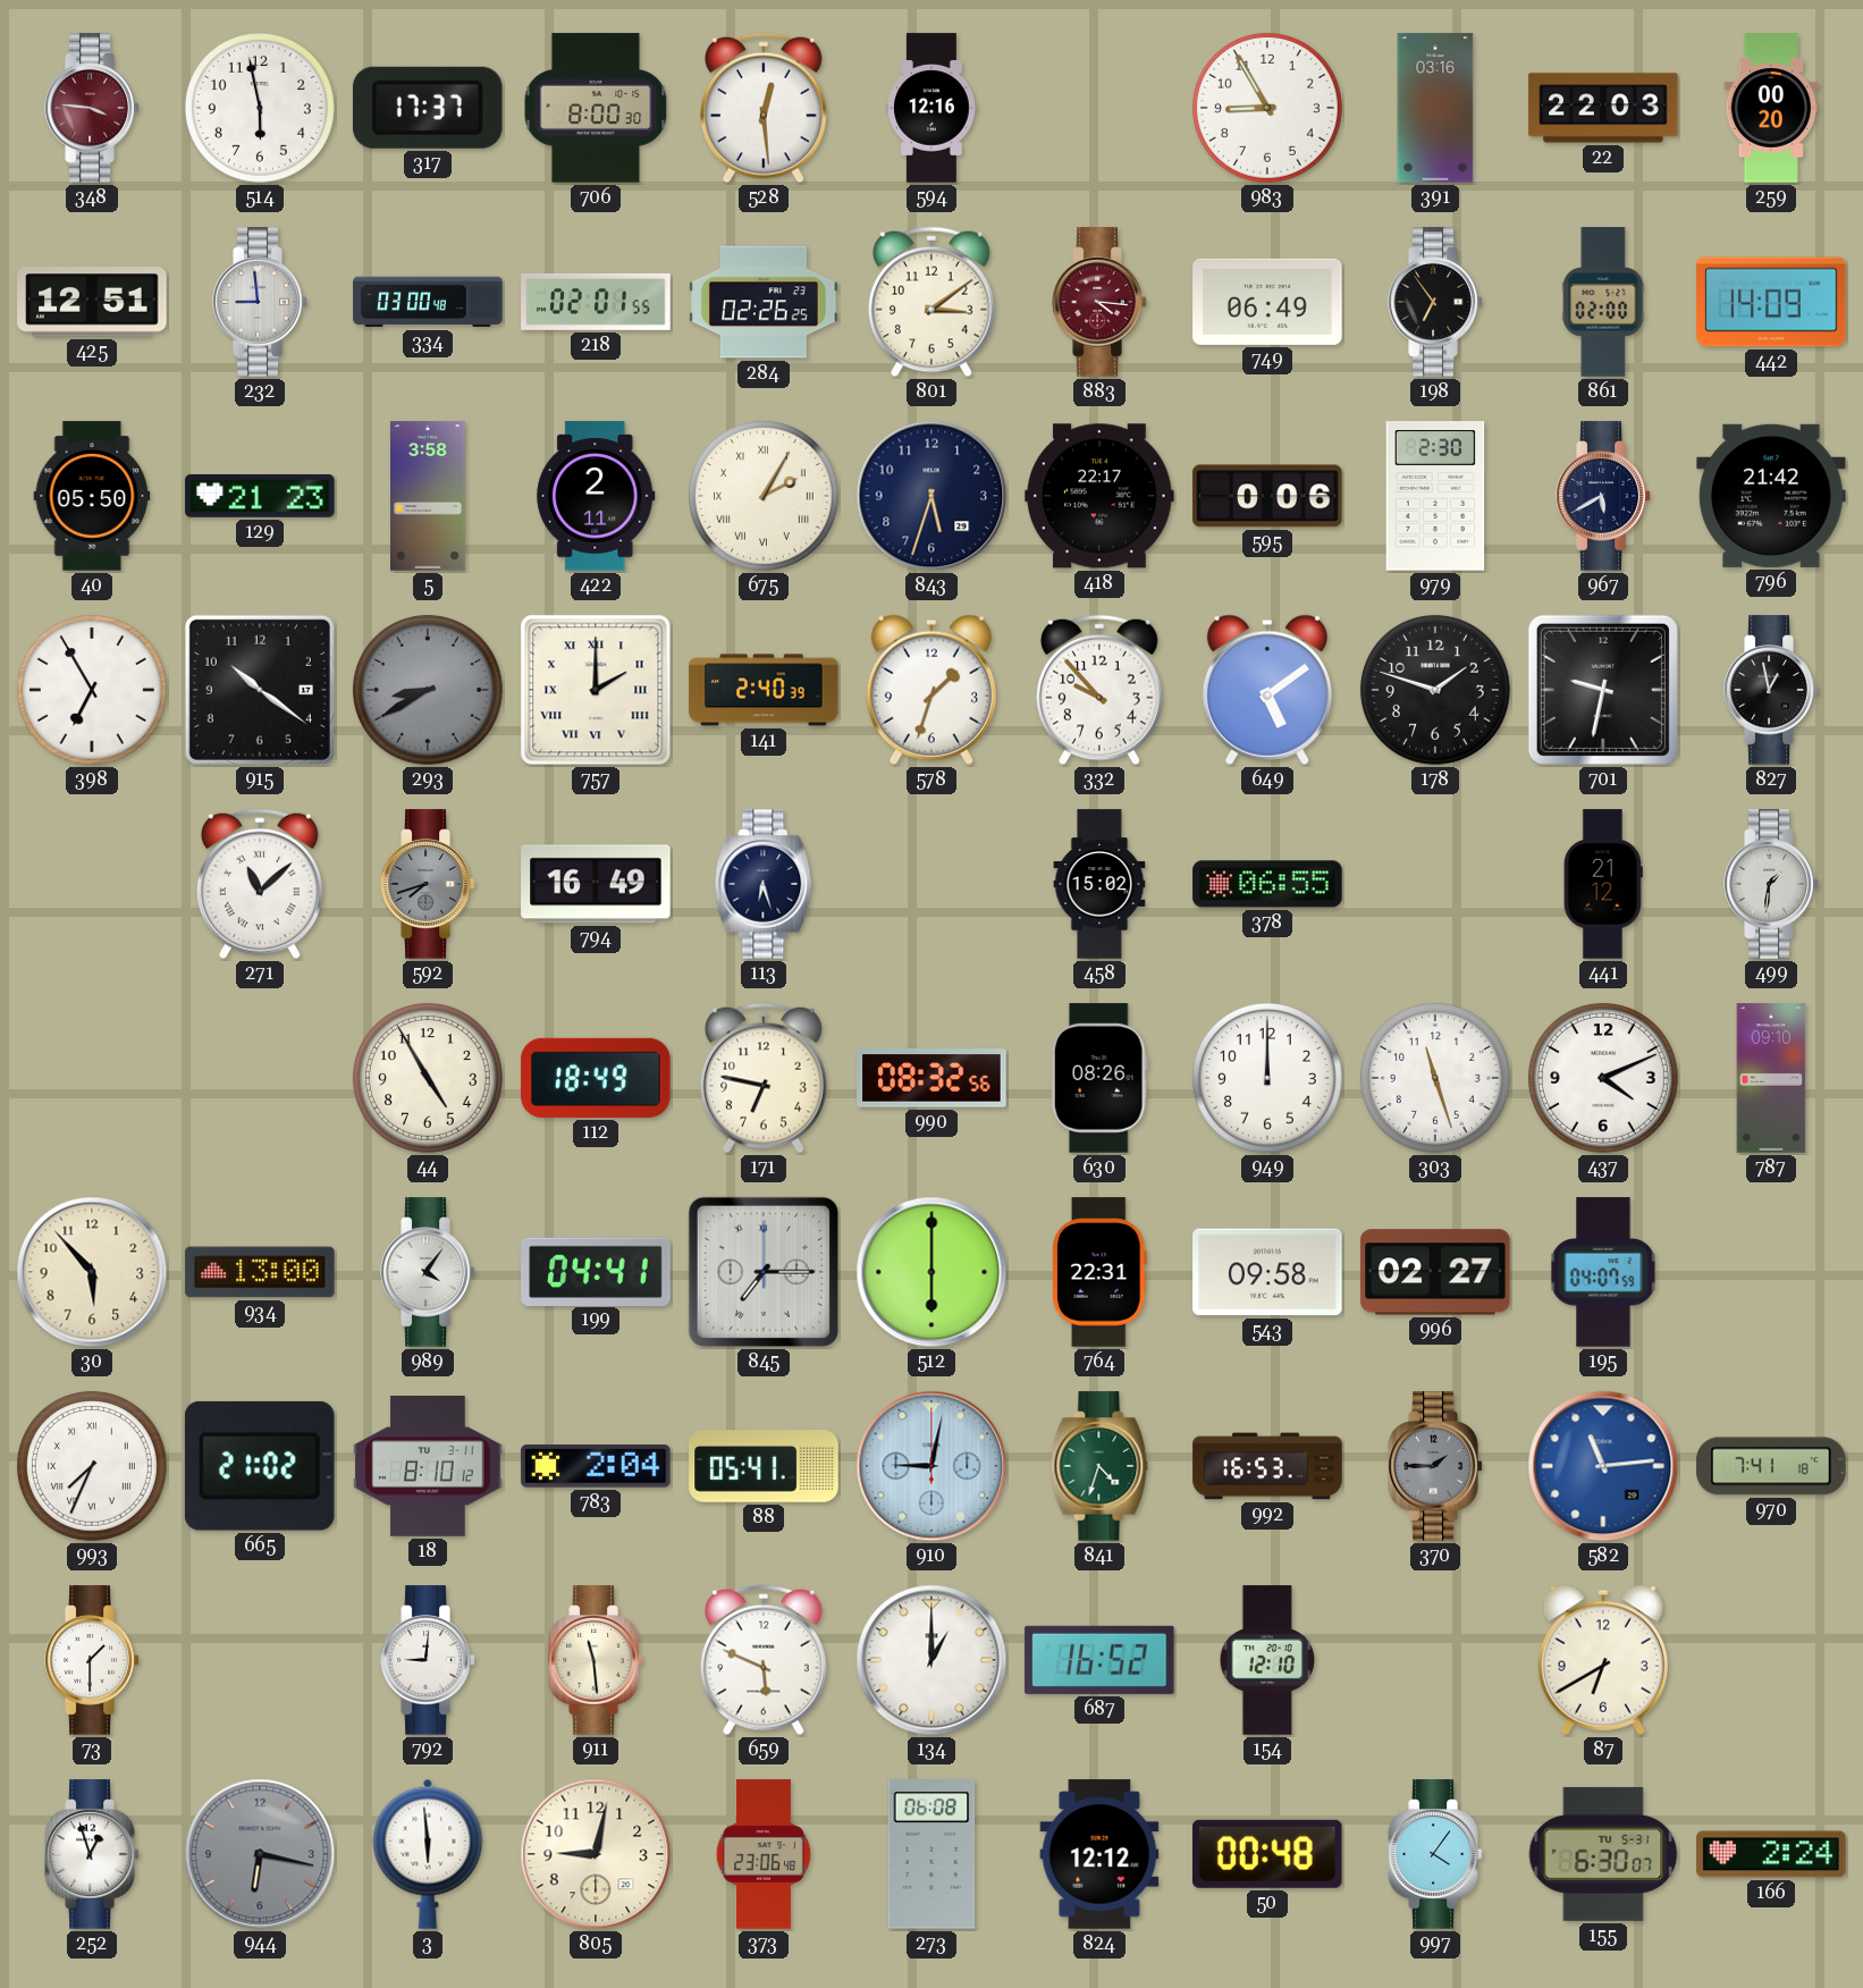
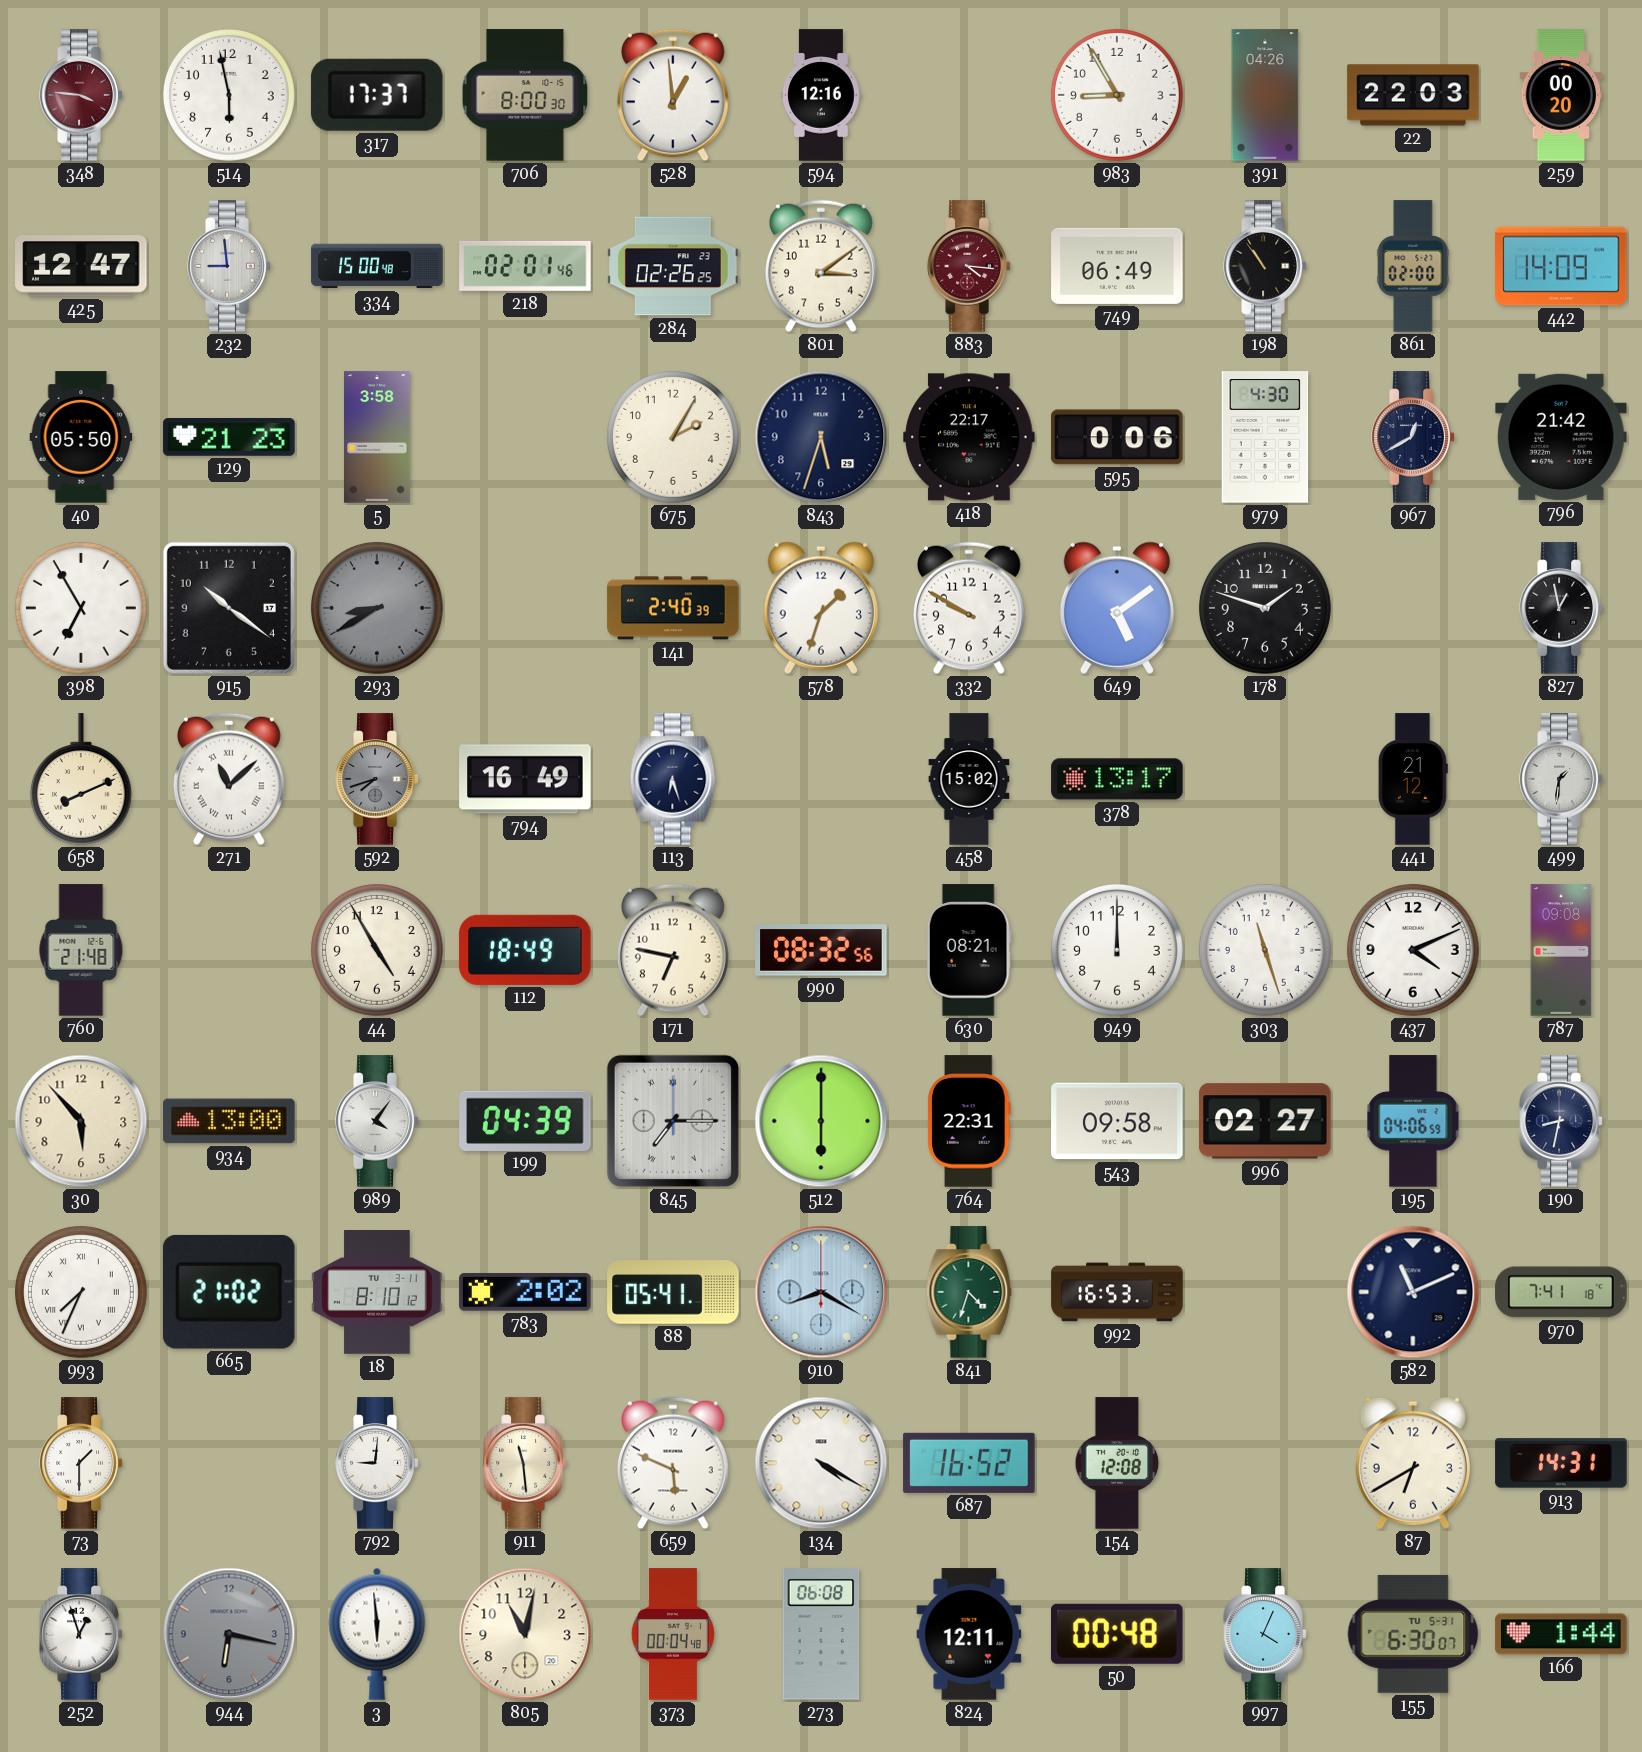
528: 12:29 -> 12:59
391: 03:16 -> 04:26
425: 12:51 -> 12:47
334: 03:00 -> 15:00
218: 02:01:55 -> 02:01:46
198: 6:54 -> 10:54
422: 2:11 -> none
675 numerals: Roman -> Arabic
979: 2:30 -> 4:30
967: 5:40 -> 12:40
757: 2:00 -> none
332: 9:53 -> 9:50
701: 9:32 -> none
658: none -> 8:11
378: 06:55 -> 13:17
760: none -> 21:48
630: 08:26 -> 08:21
787: 09:10 -> 09:08
199: 04:41 -> 04:39
195: 04:07 -> 04:06
190: none -> 8:32
783: 2:04 -> 2:02
910: 9:02 -> 8:20
370: 1:45 -> none
582: 11:14 -> 11:11
582 dial: blue -> navy
134: 1:00 -> 4:20
154: 12:10 -> 12:08
913: none -> 14:31
805: 9:02 -> 11:02
373: 23:06 -> 00:04
824: 12:12 -> 12:11
997: 4:06 -> 4:04
166: 2:24 -> 1:44
